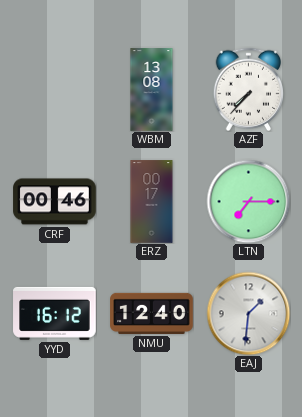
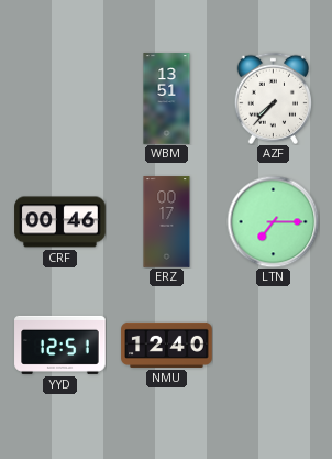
WBM: 13:08 -> 13:51
YYD: 16:12 -> 12:51
EAJ: 1:31 -> none
